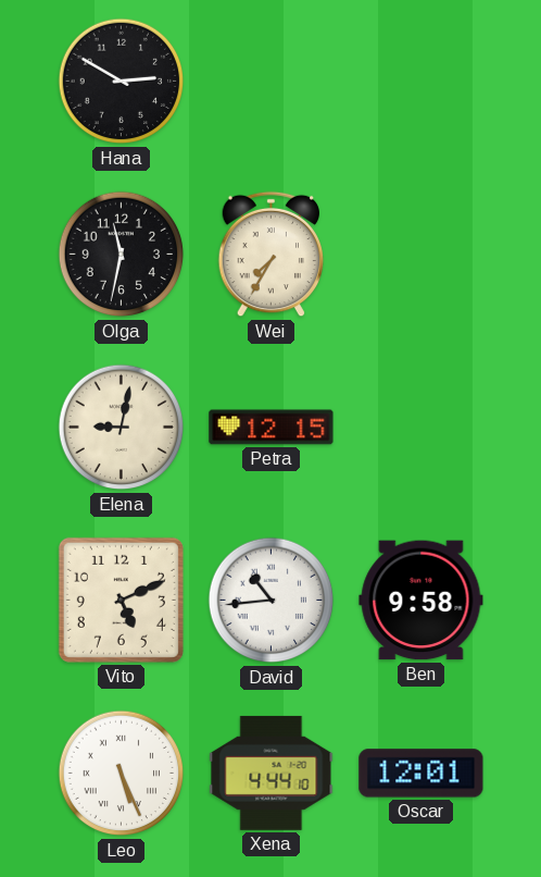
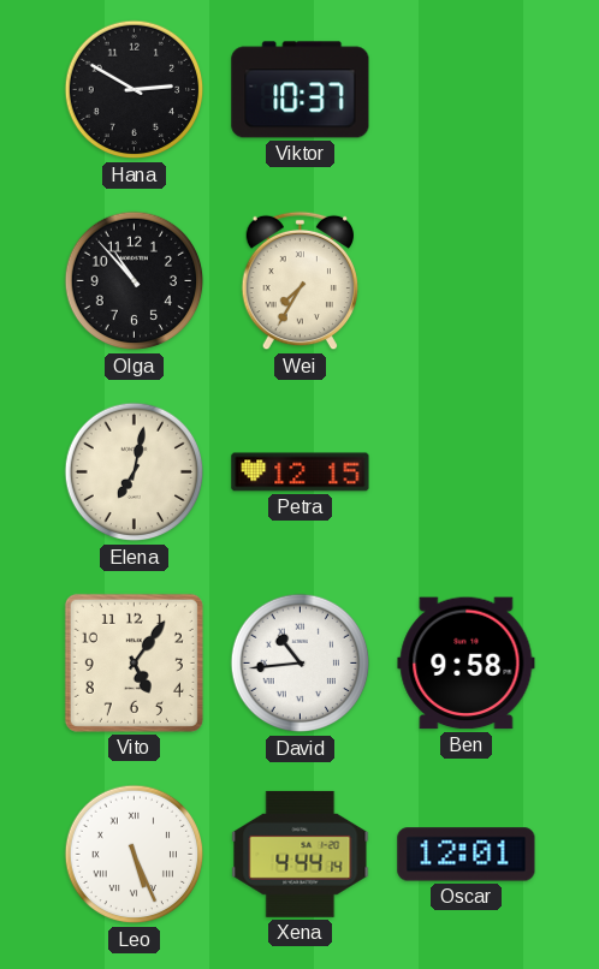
Viktor: none -> 10:37
Olga: 11:32 -> 10:53
Elena: 9:02 -> 7:02
Vito: 5:11 -> 5:06
Xena: 4:44:10 -> 4:44:14
